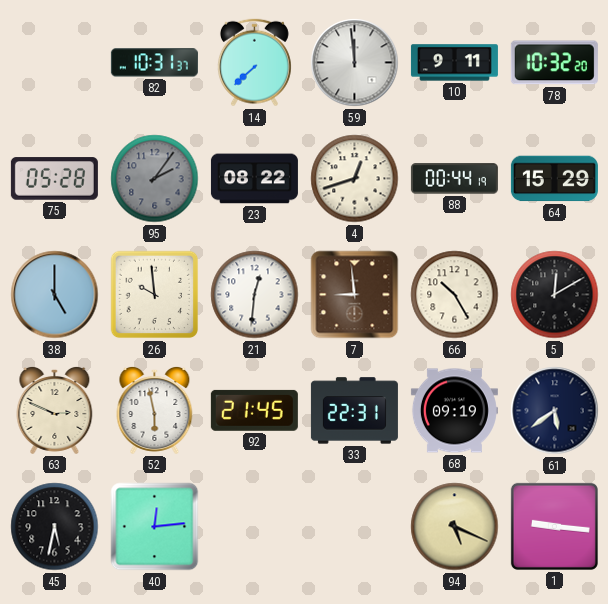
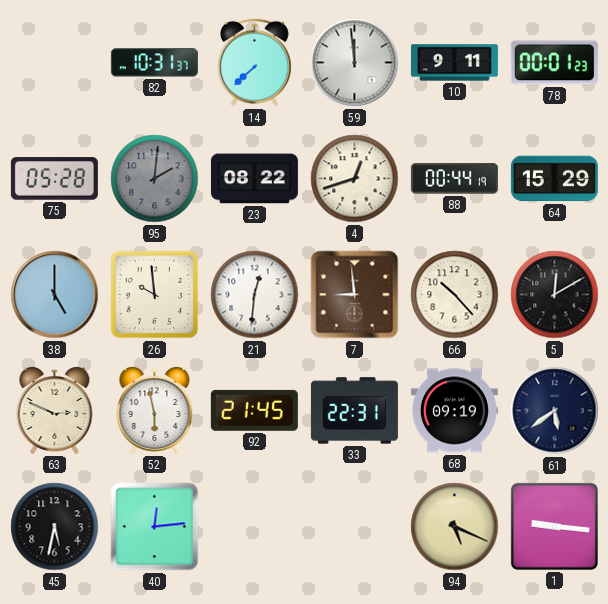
78: 10:32 -> 00:01
95: 2:06 -> 2:01
66: 10:25 -> 10:23
